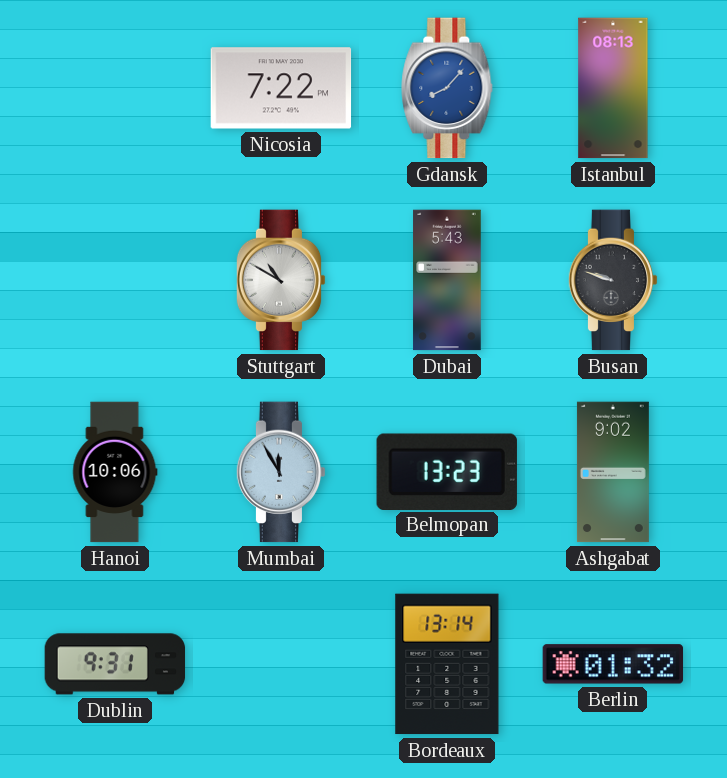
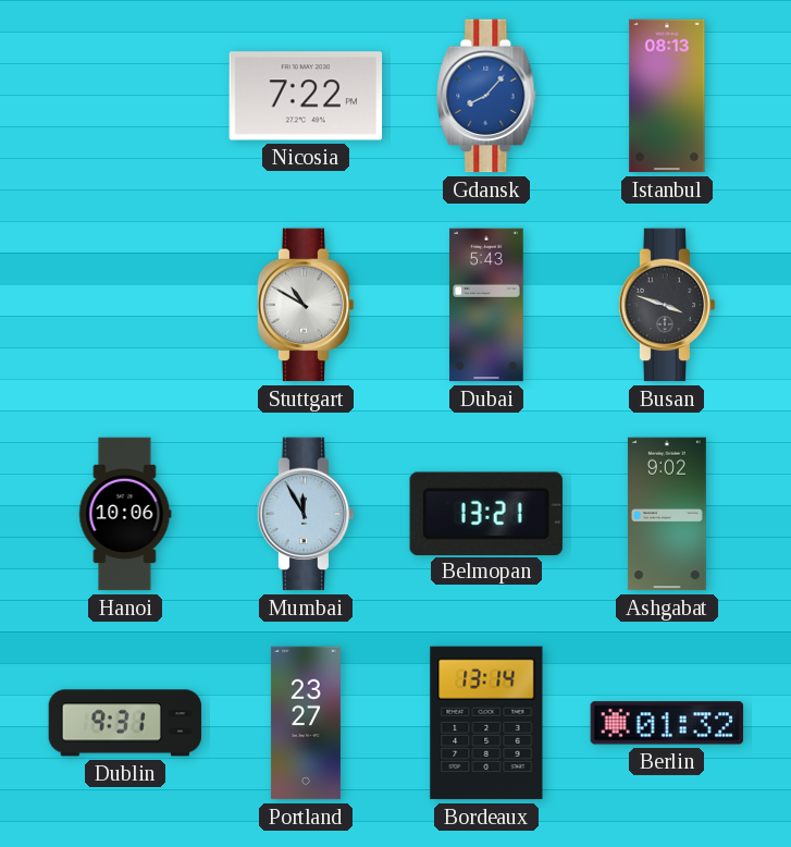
Busan: 9:48 -> 3:48
Belmopan: 13:23 -> 13:21
Portland: none -> 23:27
